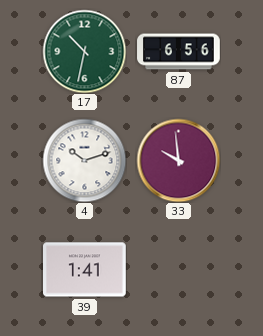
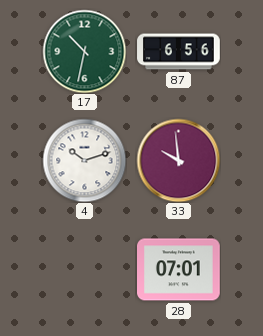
39: 1:41 -> none
28: none -> 07:01
